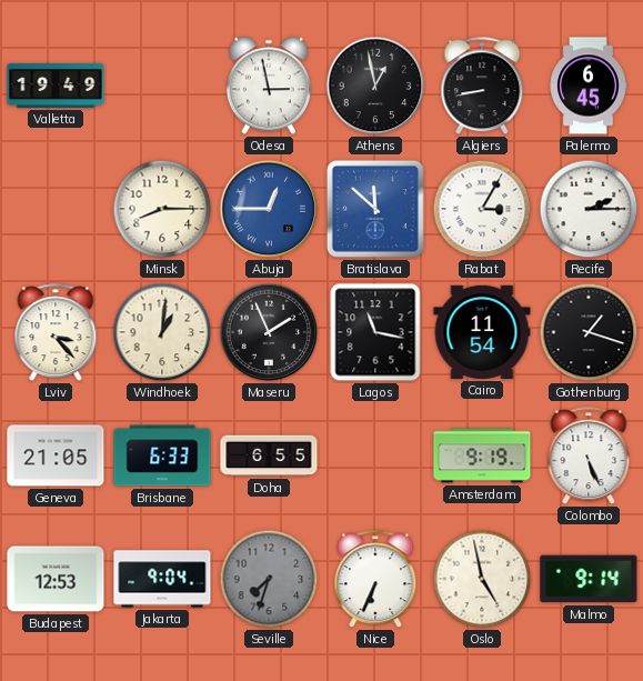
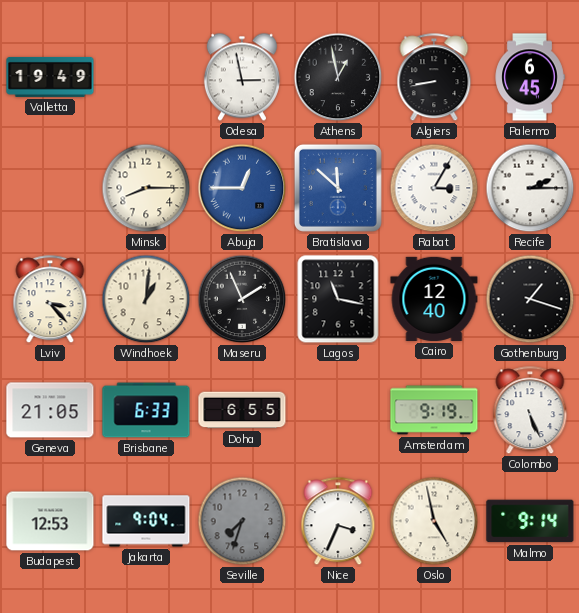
Cairo: 11:54 -> 12:40
Nice: 6:34 -> 3:34
